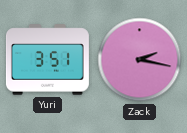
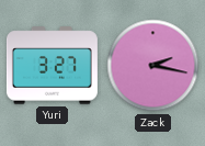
Yuri: 3:51 -> 3:27
